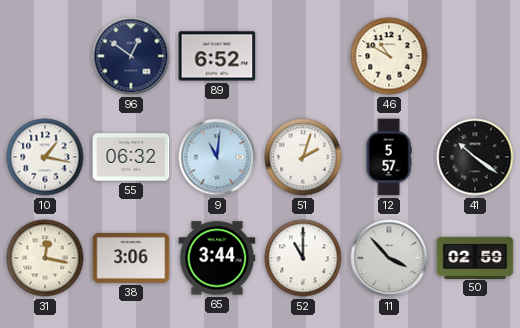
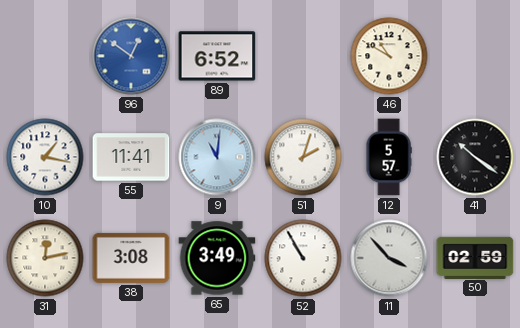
96 dial: navy -> blue
55: 06:32 -> 11:41
31: 12:17 -> 12:13
38: 3:06 -> 3:08
65: 3:44 -> 3:49
52: 11:00 -> 10:55
